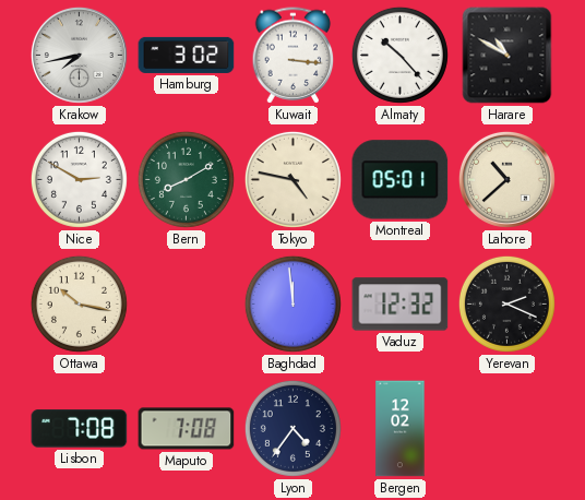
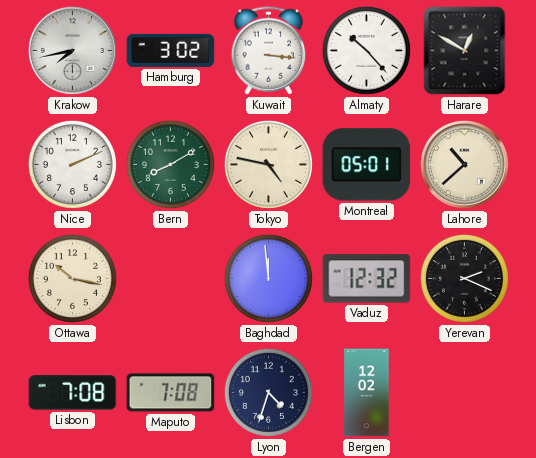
Harare: 10:50 -> 12:50
Nice: 2:50 -> 2:11
Lyon: 4:36 -> 4:33
